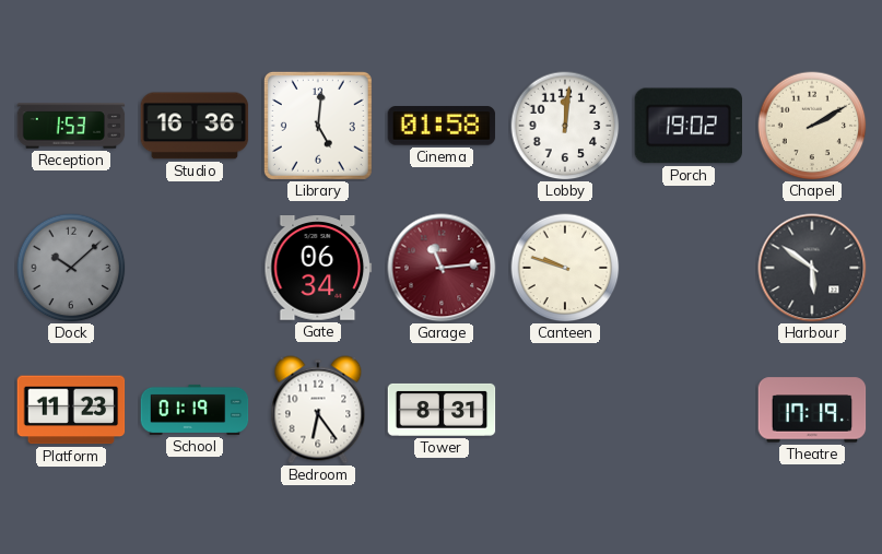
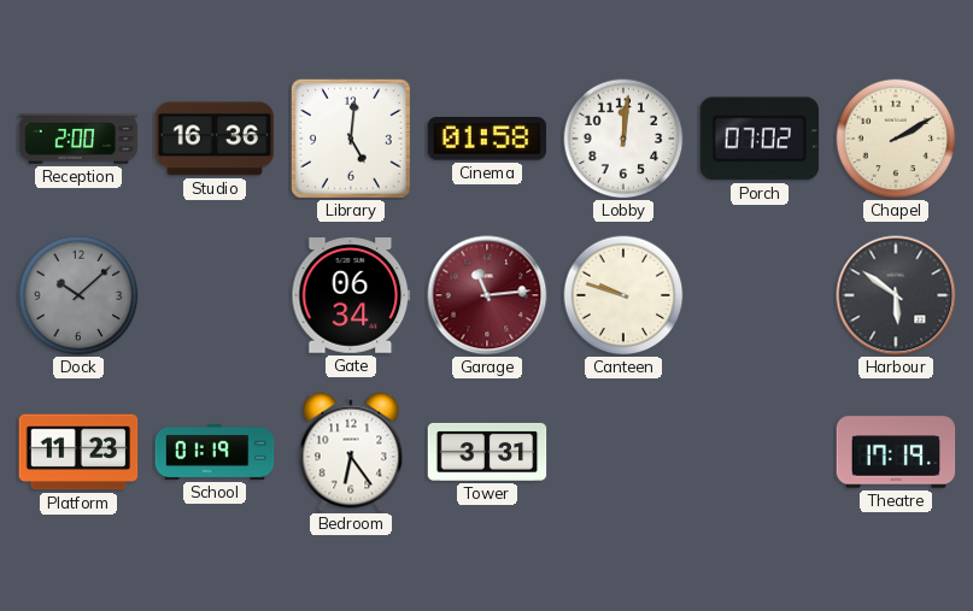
Reception: 1:53 -> 2:00
Porch: 19:02 -> 07:02
Tower: 8:31 -> 3:31
